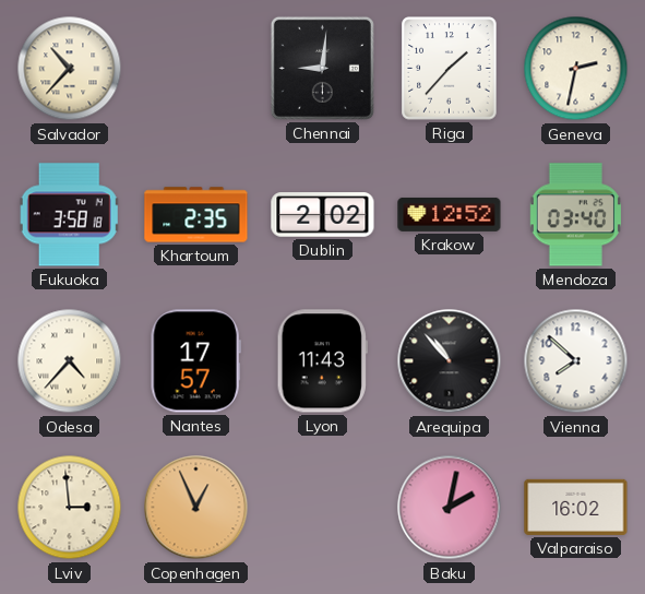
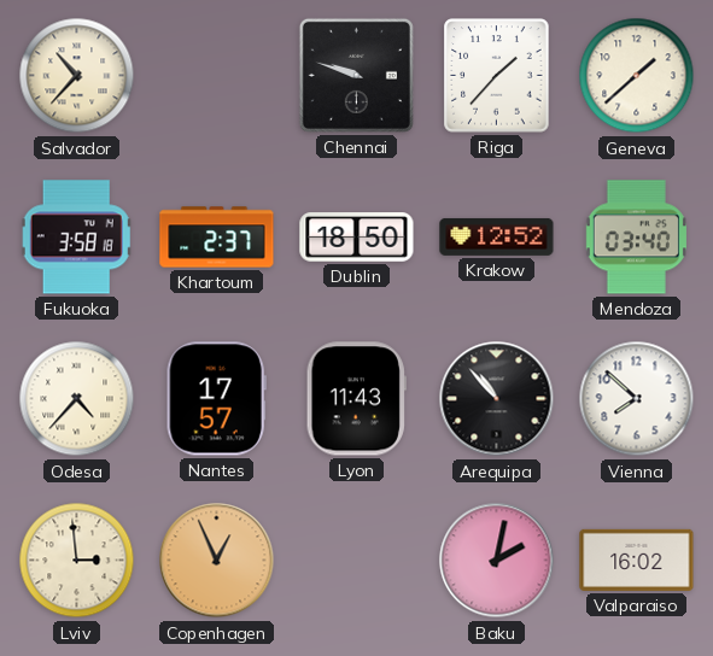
Chennai: 9:01 -> 9:48
Geneva: 2:32 -> 1:38
Khartoum: 2:35 -> 2:37
Dublin: 2:02 -> 18:50
